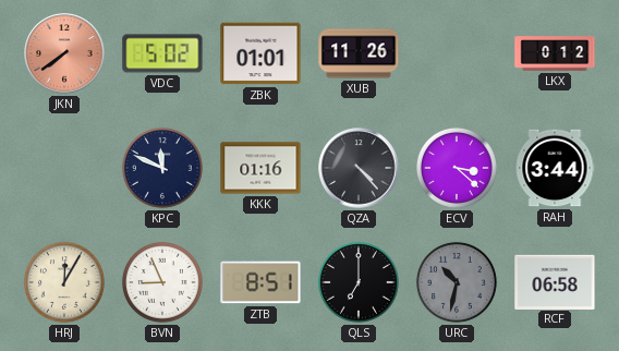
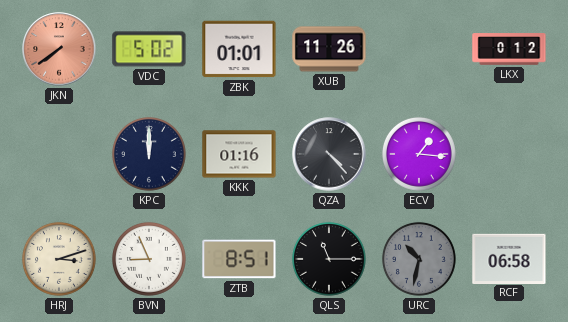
KPC: 11:49 -> 12:00
ECV: 3:22 -> 1:16
RAH: 3:44 -> none
HRJ: 12:05 -> 3:12
QLS: 7:00 -> 11:15
